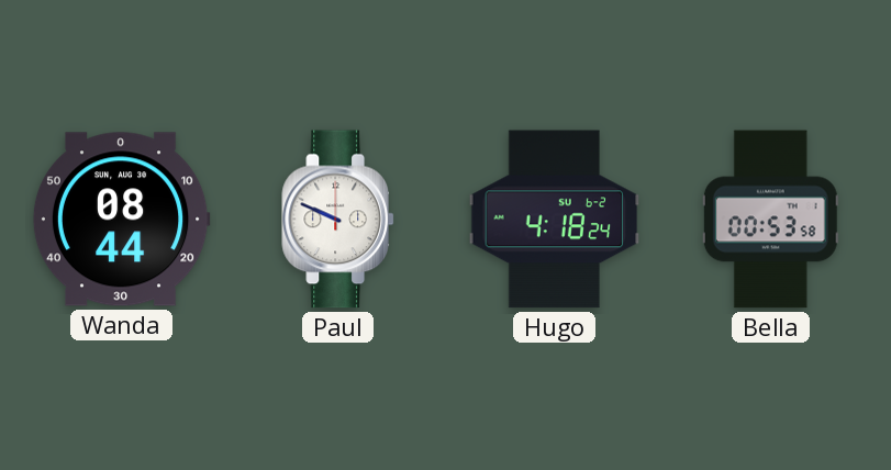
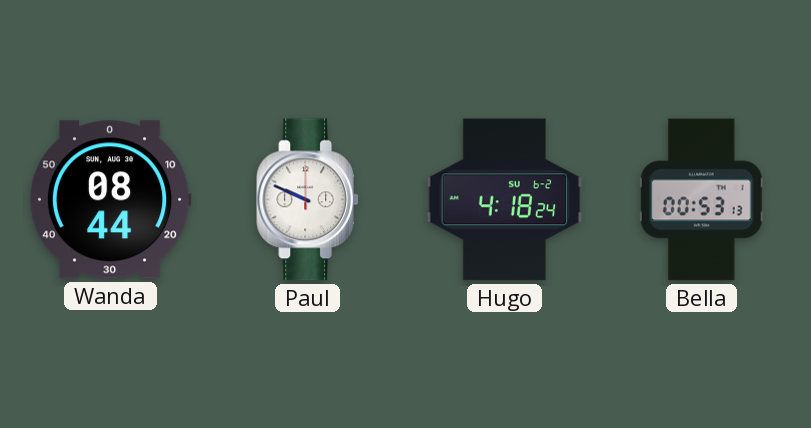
Bella: 00:53:58 -> 00:53:13
